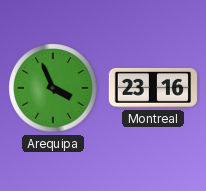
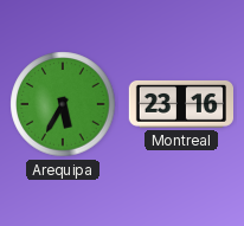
Arequipa: 3:56 -> 5:35
